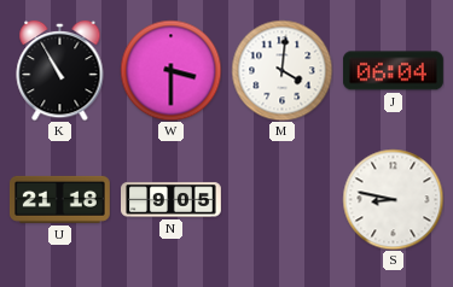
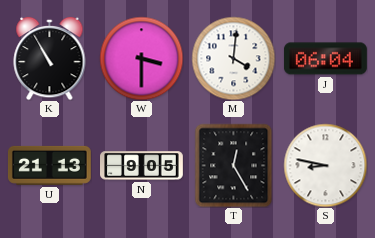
U: 21:18 -> 21:13
T: none -> 12:25
